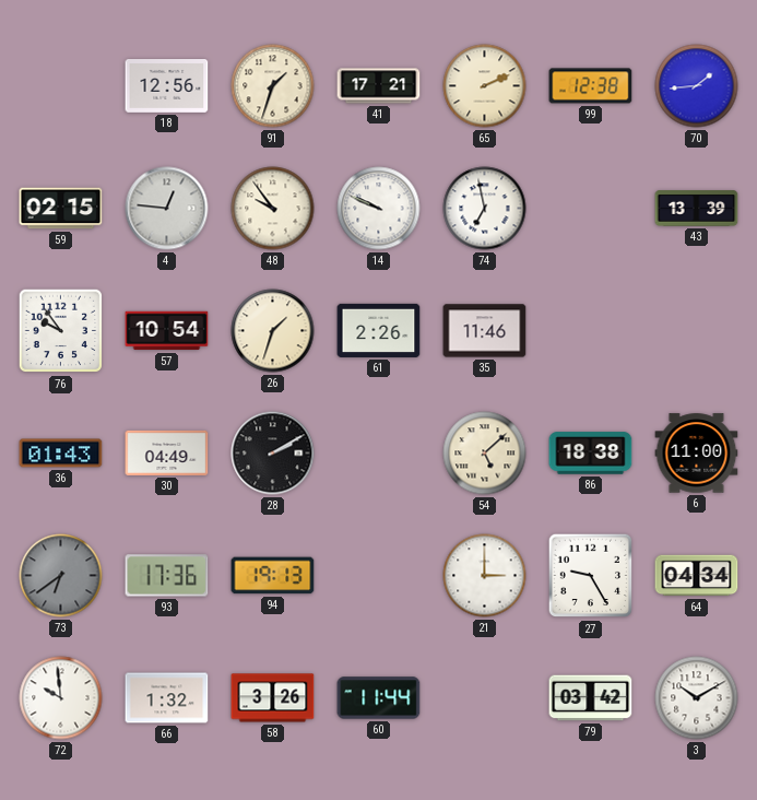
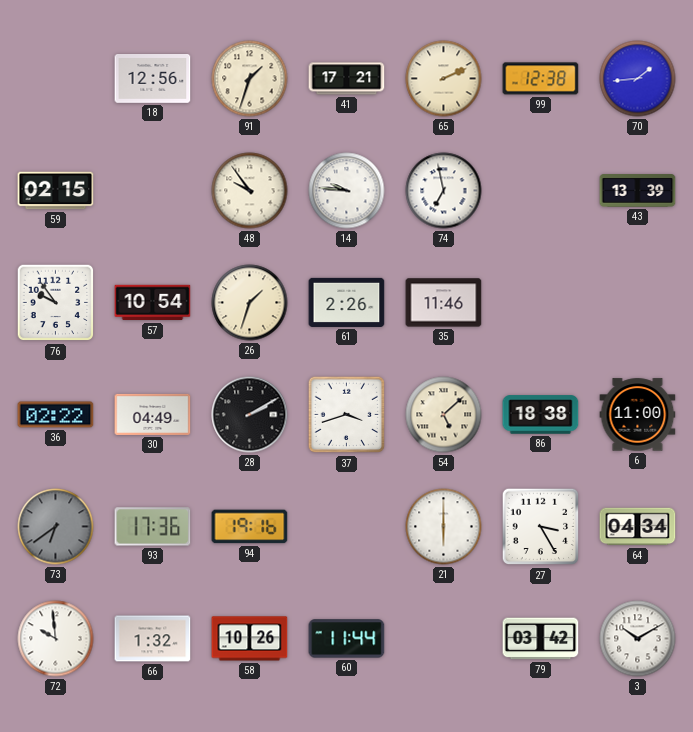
4: 12:46 -> none
14: 9:49 -> 9:46
36: 01:43 -> 02:22
37: none -> 3:42
94: 19:13 -> 19:16
21: 3:00 -> 6:00
27: 9:25 -> 3:25
58: 3:26 -> 10:26
